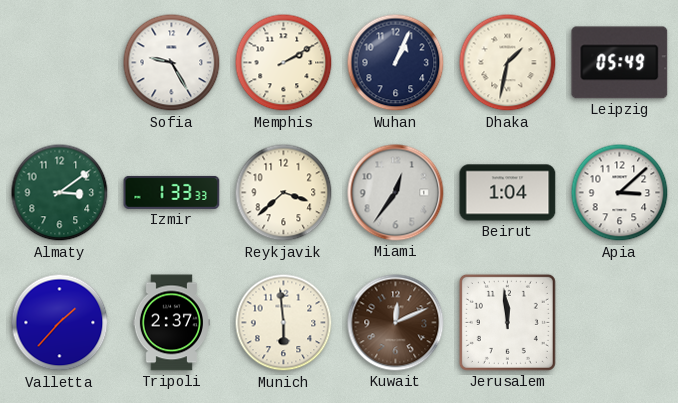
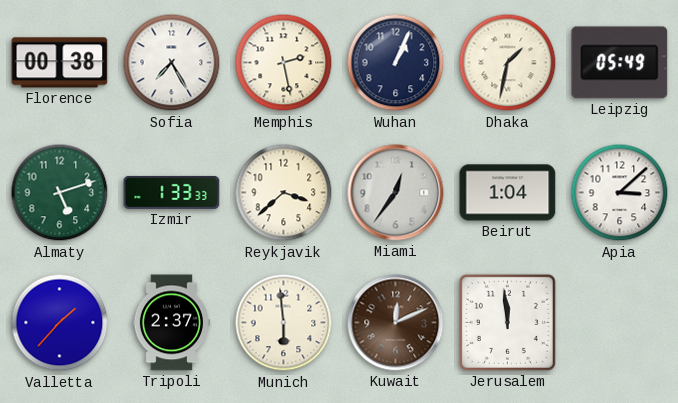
Florence: none -> 00:38
Sofia: 9:25 -> 7:25
Memphis: 2:10 -> 2:28
Almaty: 3:09 -> 5:12
